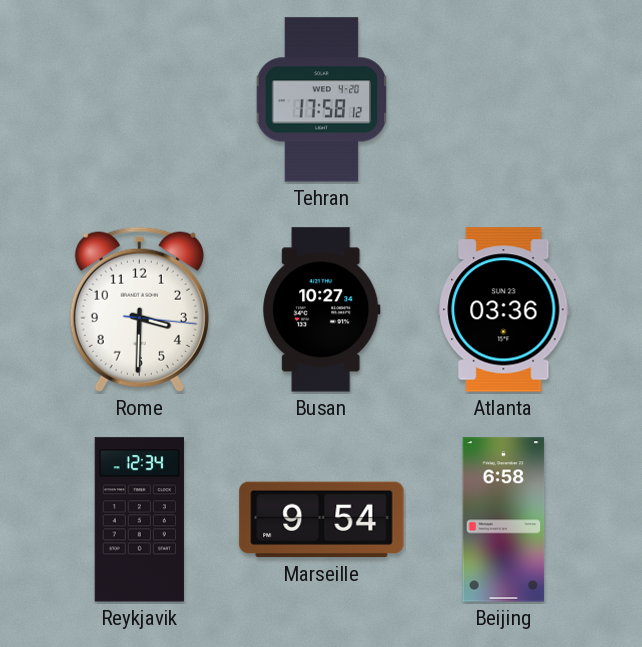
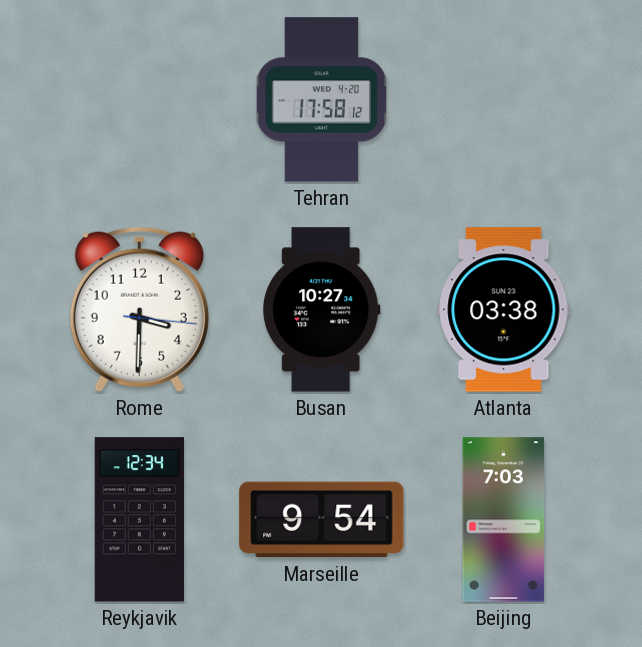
Atlanta: 03:36 -> 03:38
Beijing: 6:58 -> 7:03
